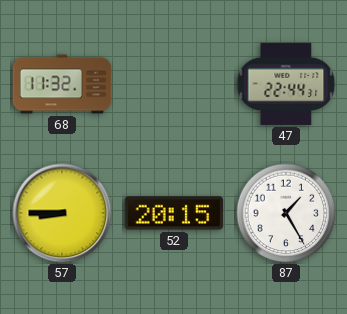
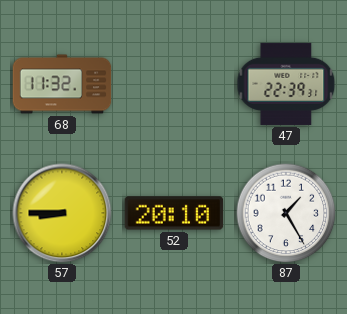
47: 22:44 -> 22:39
52: 20:15 -> 20:10
